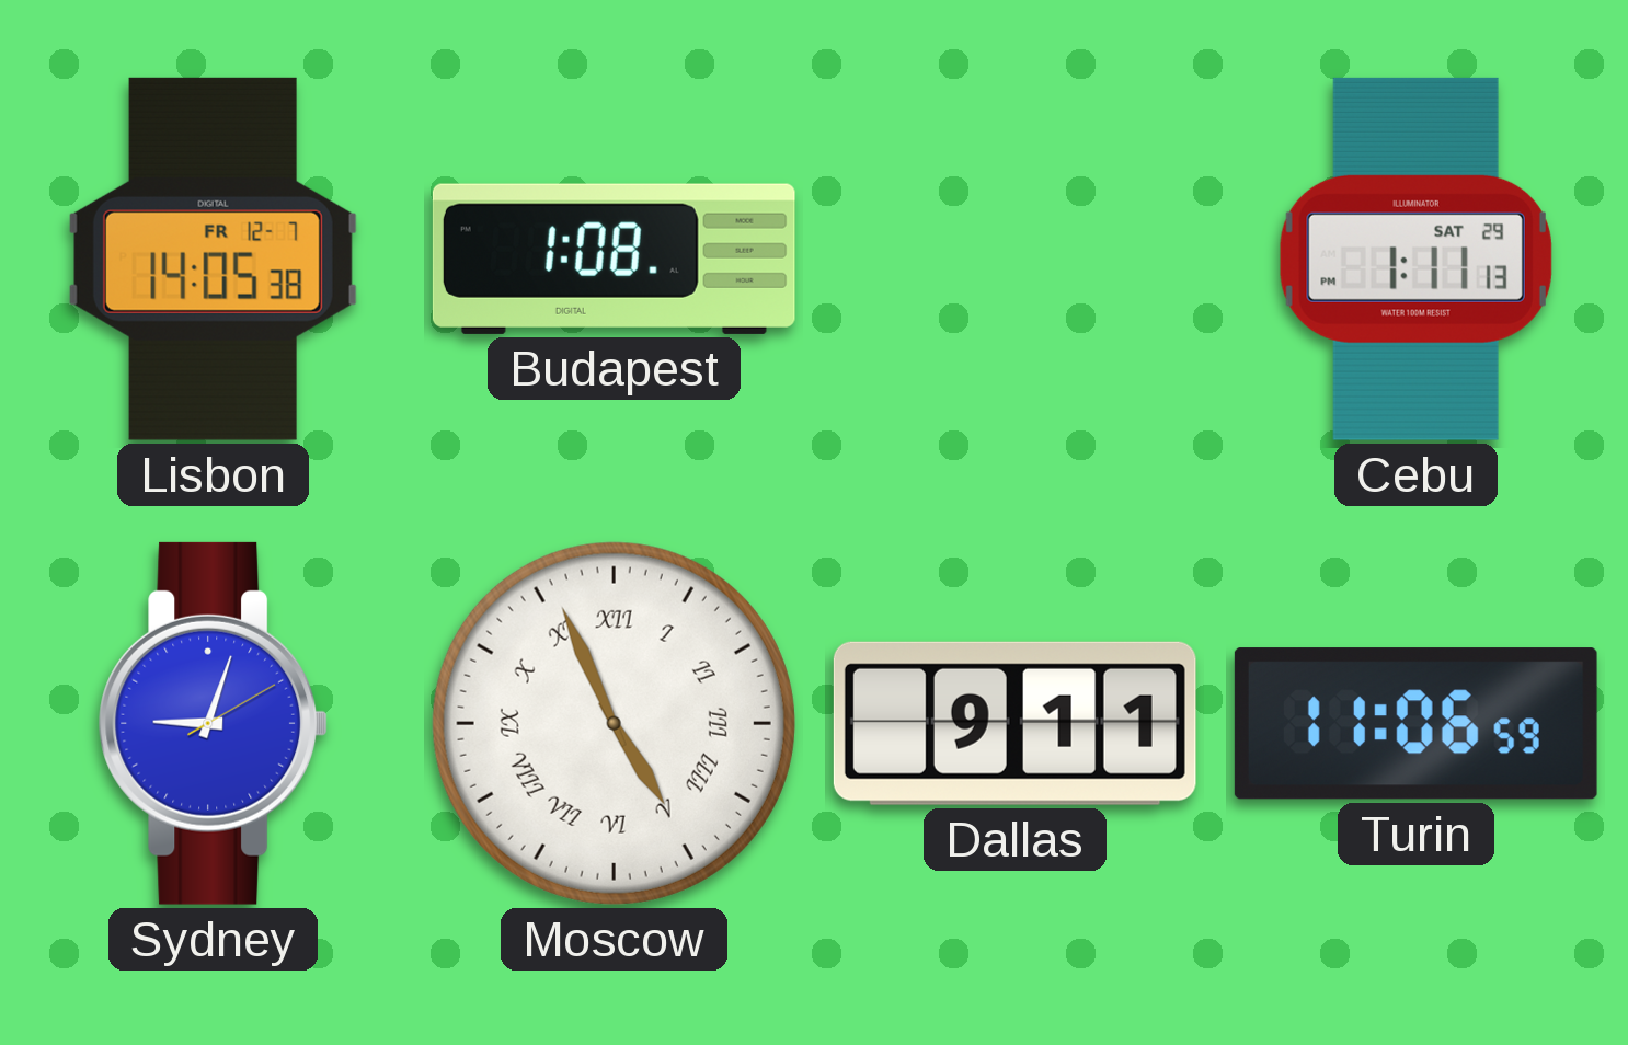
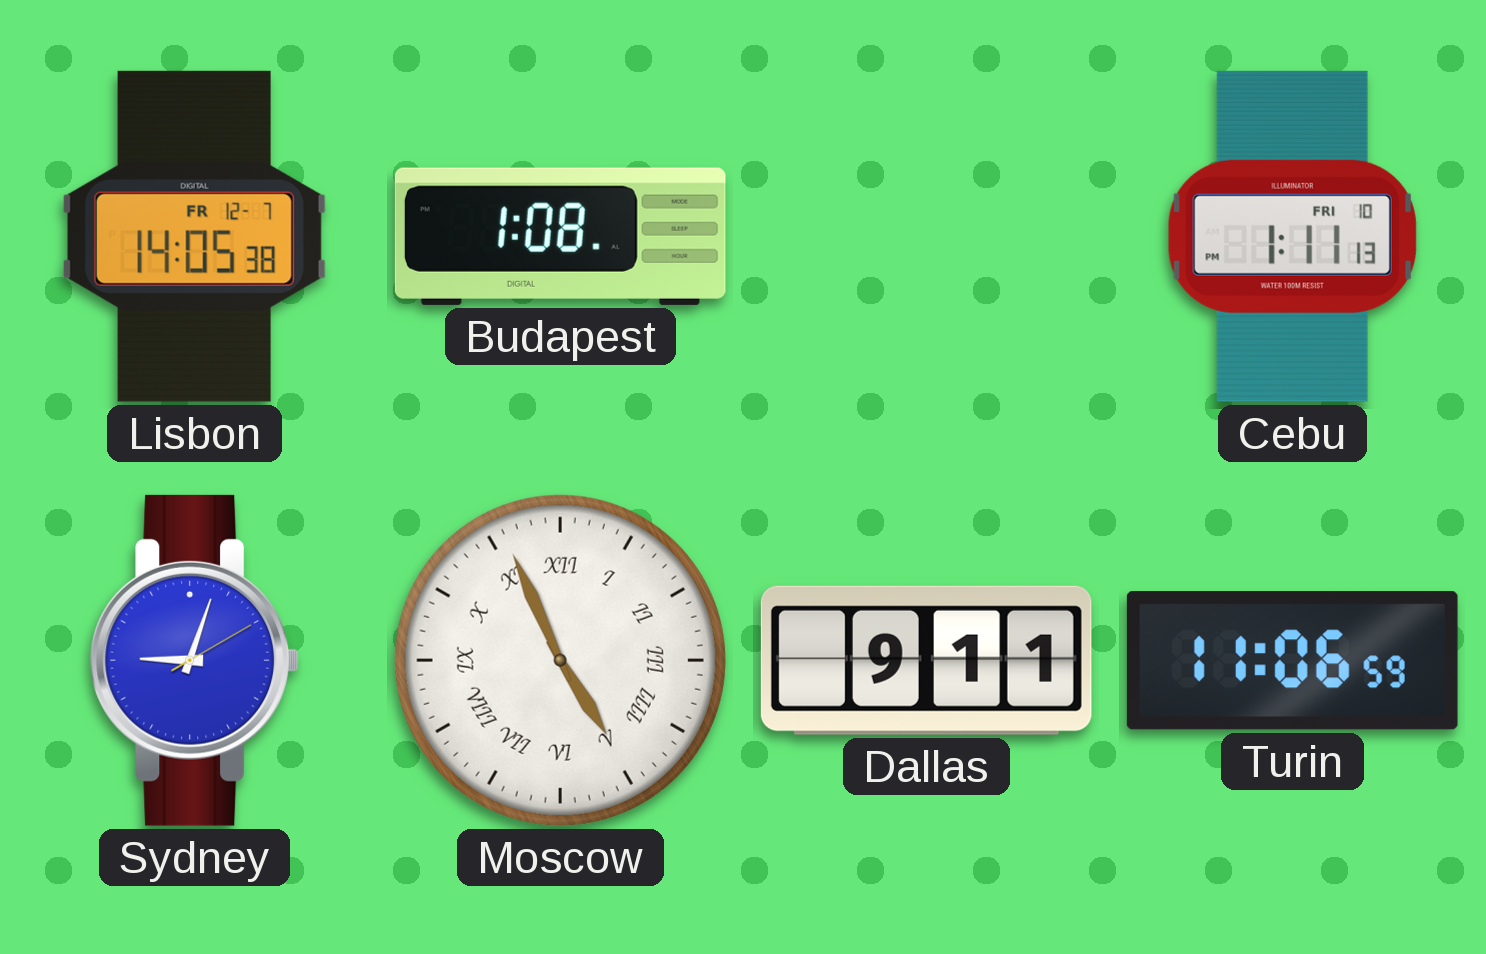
Cebu date: SAT 29 -> FRI 10
